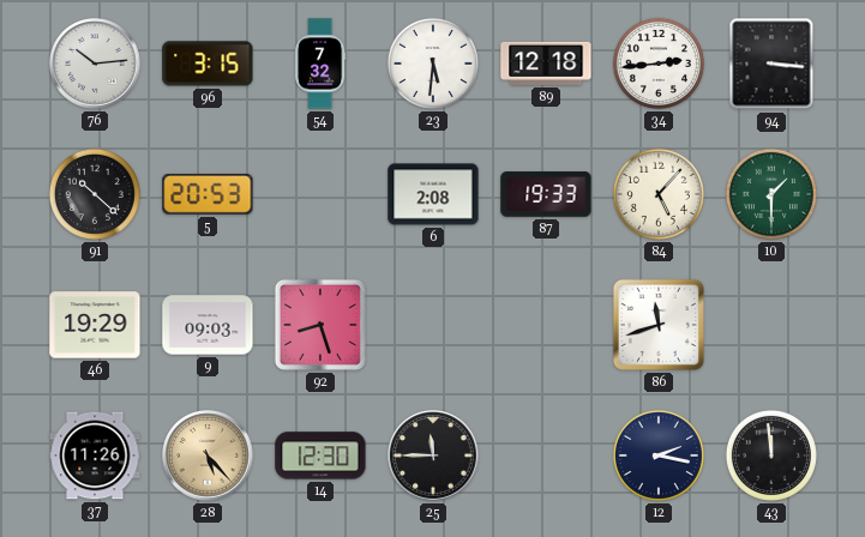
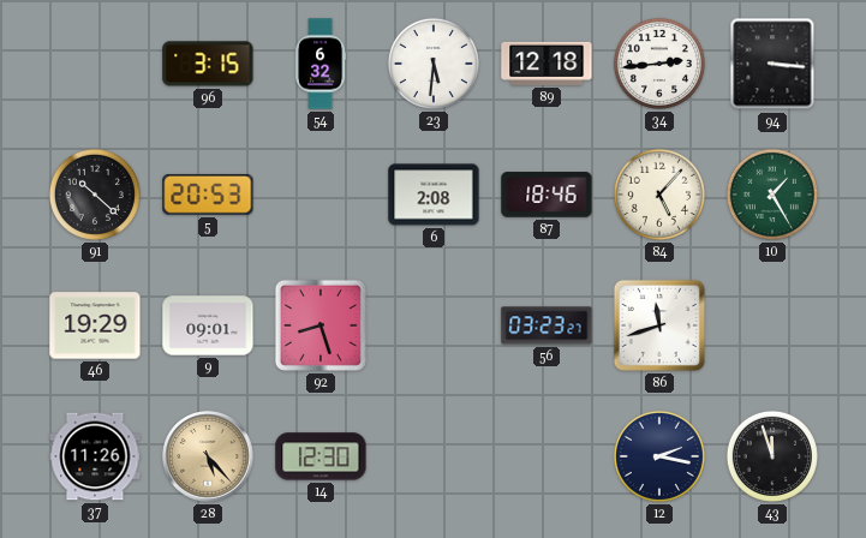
76: 10:14 -> none
54: 7:32 -> 6:32
87: 19:33 -> 18:46
10: 1:30 -> 1:25
9: 09:03 -> 09:01
56: none -> 03:23
25: 11:45 -> none
43: 11:59 -> 11:57
